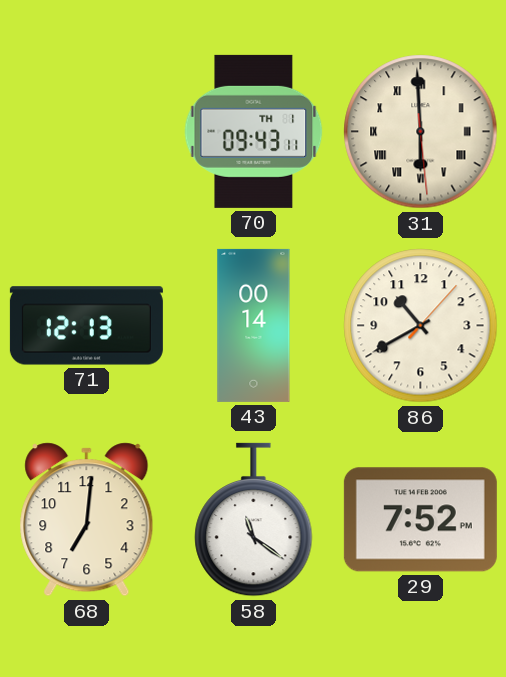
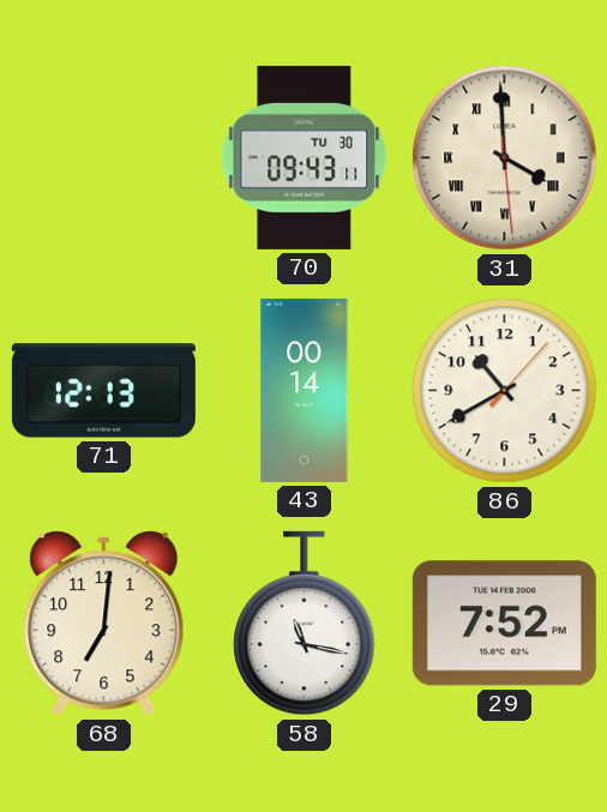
70 date: TH 1 -> TU 30
31: 5:59 -> 3:59
58: 11:21 -> 11:17
